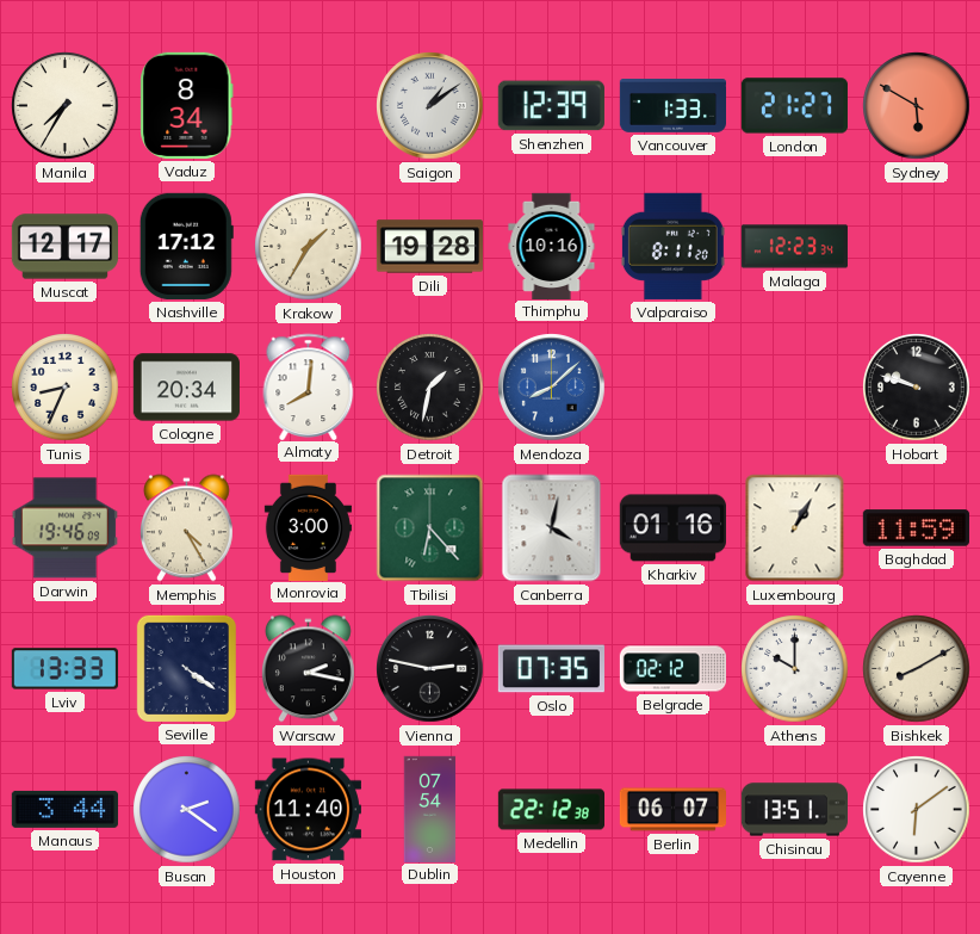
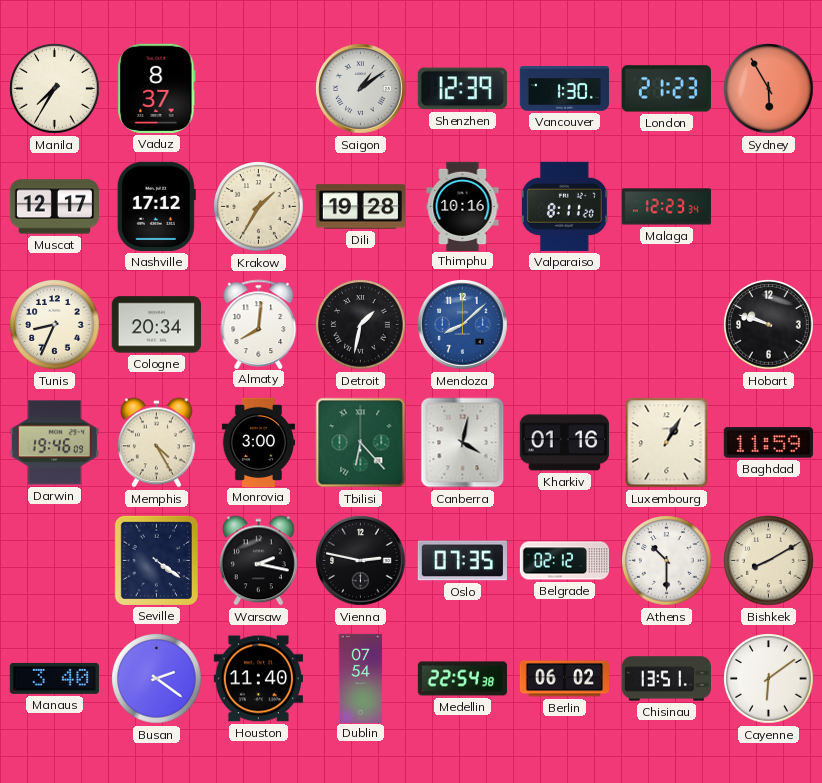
Vaduz: 8:34 -> 8:37
Vancouver: 1:33 -> 1:30
London: 21:27 -> 21:23
Sydney: 5:50 -> 5:55
Lviv: 13:33 -> none
Athens: 10:00 -> 10:30
Manaus: 3:44 -> 3:40
Medellin: 22:12 -> 22:54
Berlin: 06:07 -> 06:02
